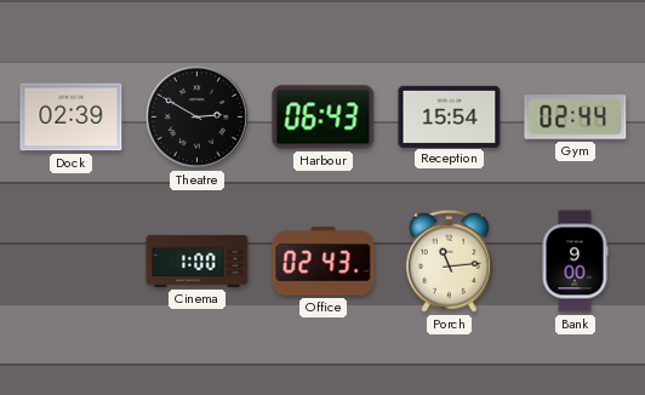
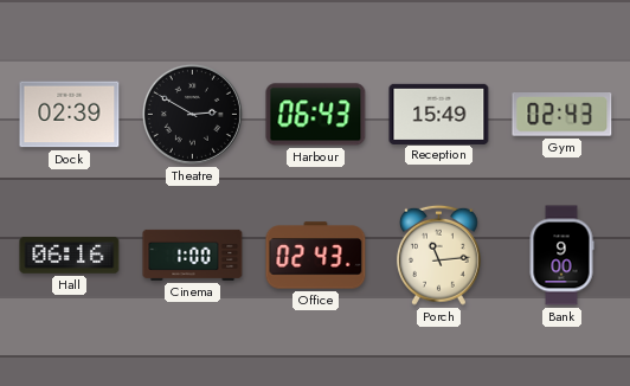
Reception: 15:54 -> 15:49
Gym: 02:44 -> 02:43
Hall: none -> 06:16
